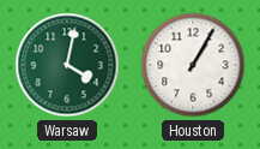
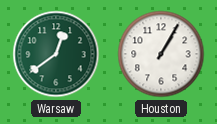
Warsaw: 4:02 -> 12:39
